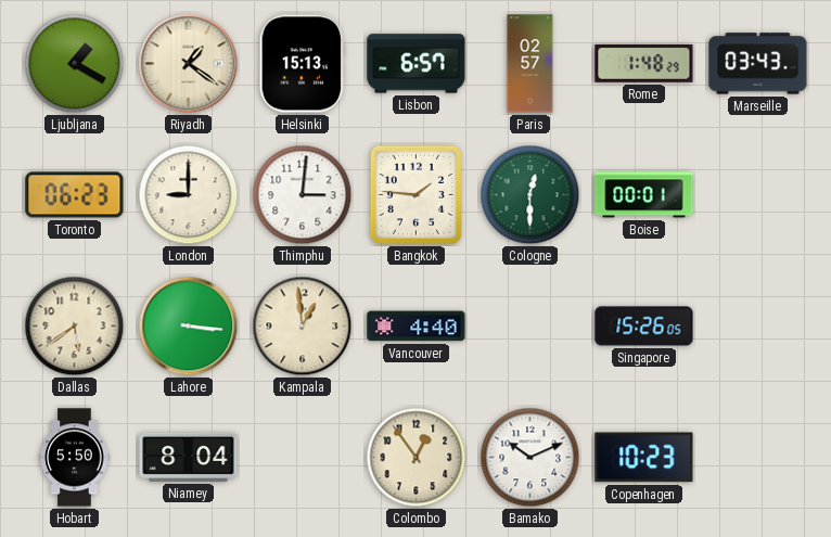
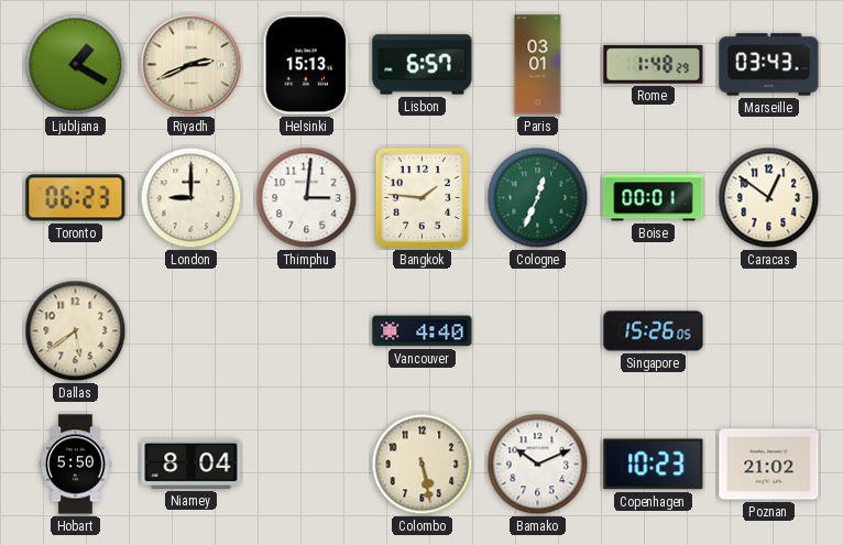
Riyadh: 1:21 -> 2:41
Paris: 02:57 -> 03:01
Cologne: 12:30 -> 12:34
Caracas: none -> 12:51
Lahore: 3:16 -> none
Kampala: 12:59 -> none
Colombo: 12:54 -> 5:28
Poznan: none -> 21:02
